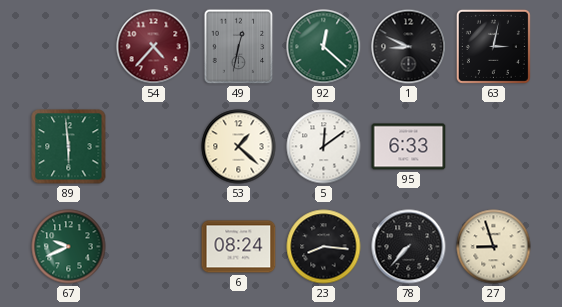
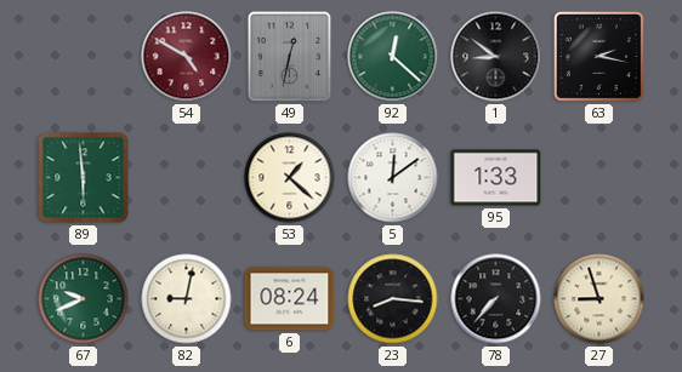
54: 4:37 -> 4:50
1: 8:49 -> 8:51
63: 3:02 -> 2:17
95: 6:33 -> 1:33
82: none -> 9:02
